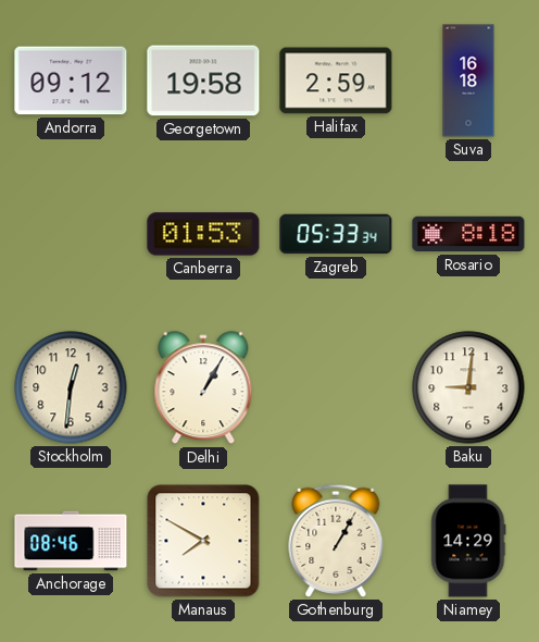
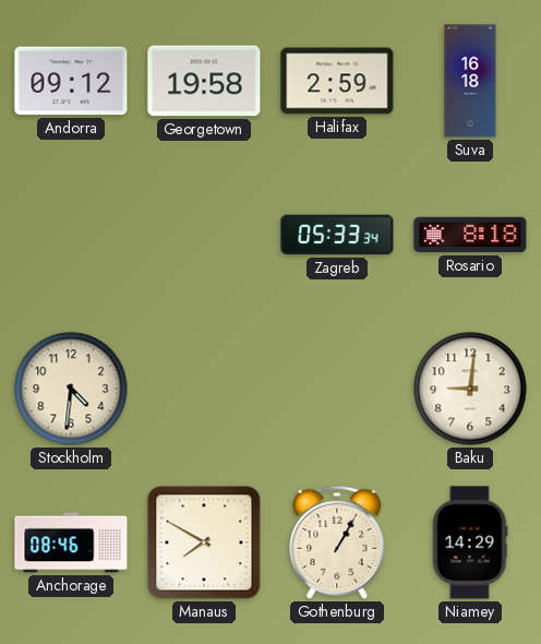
Canberra: 01:53 -> none
Stockholm: 12:31 -> 4:31
Delhi: 1:05 -> none
